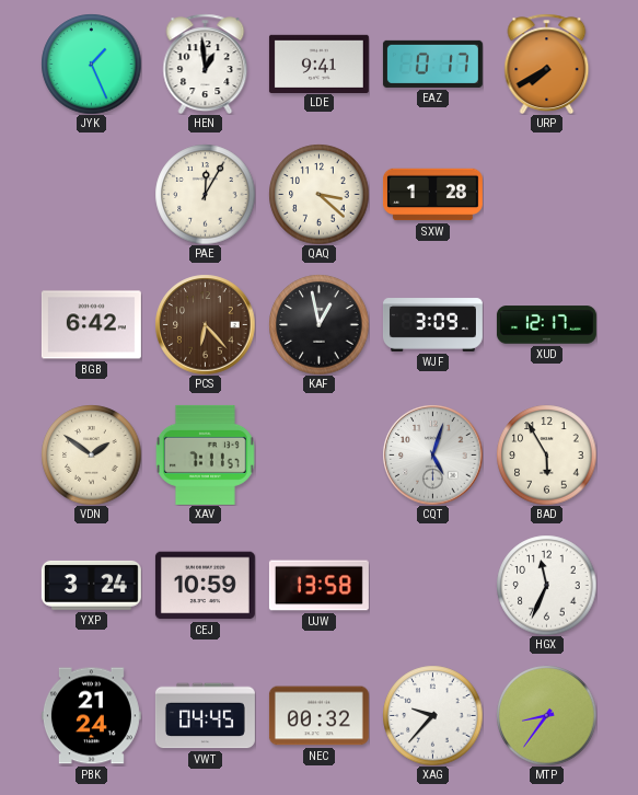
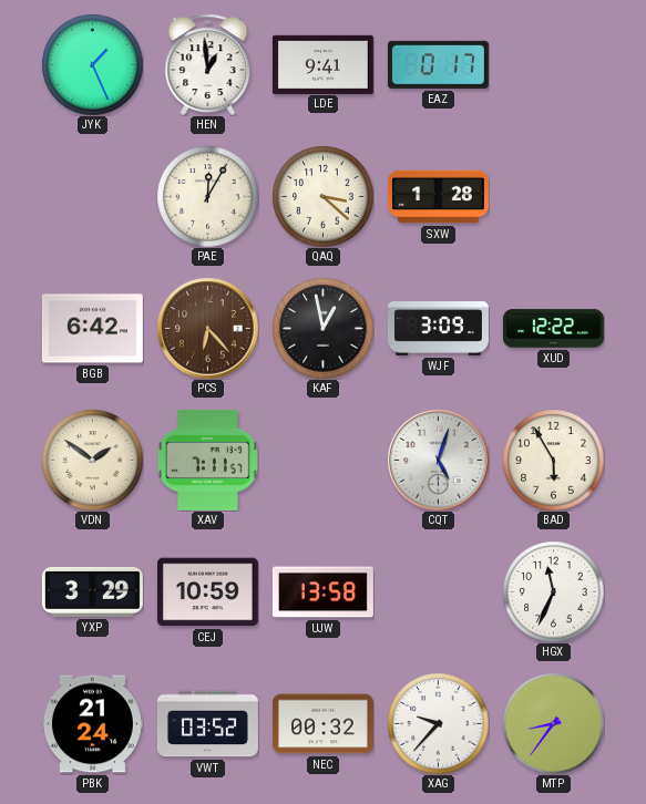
URP: 7:40 -> none
XUD: 12:17 -> 12:22
YXP: 3:24 -> 3:29
VWT: 04:45 -> 03:52
